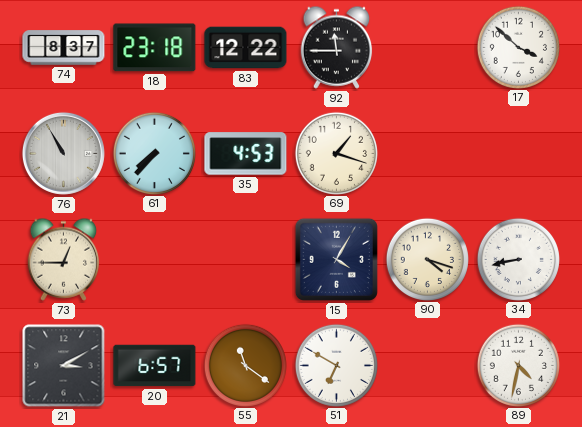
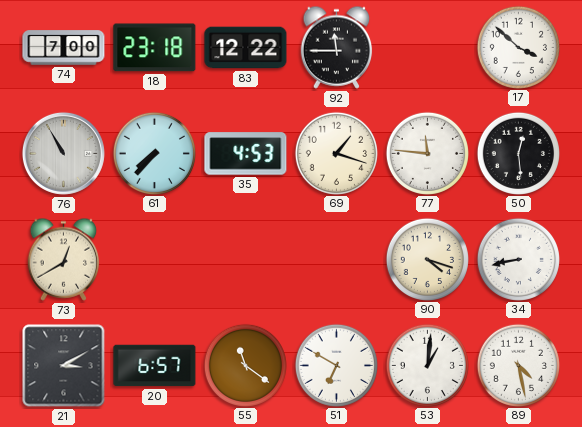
74: 8:37 -> 7:00
77: none -> 11:46
50: none -> 12:29
73: 12:45 -> 12:40
15: 4:05 -> none
53: none -> 1:01
89: 4:32 -> 4:28
